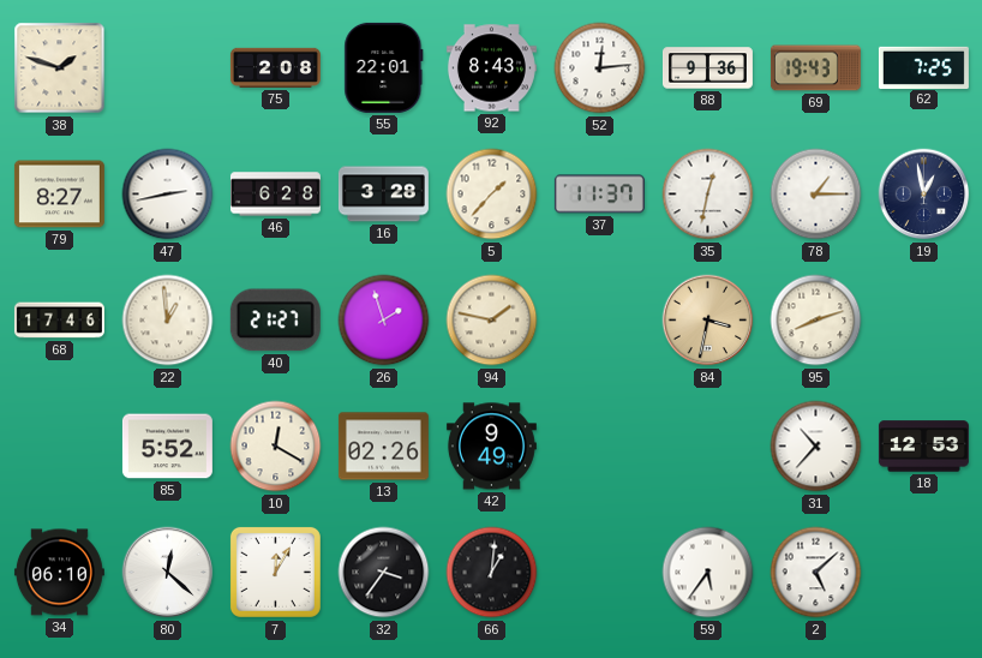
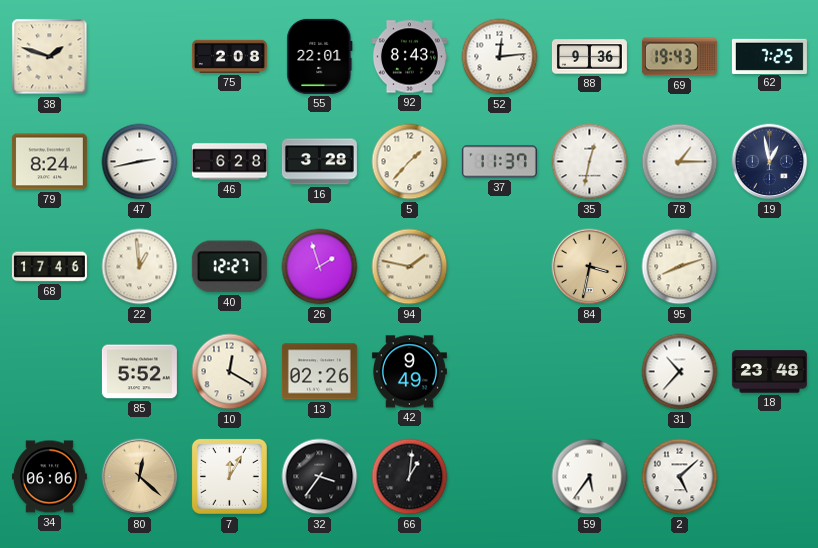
79: 8:27 -> 8:24
40: 21:27 -> 12:27
18: 12:53 -> 23:48
34: 06:10 -> 06:06
80 dial: white -> champagne
